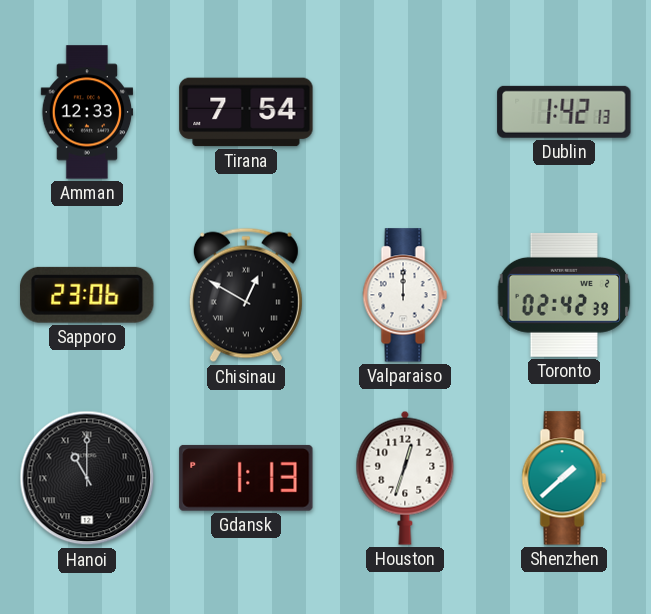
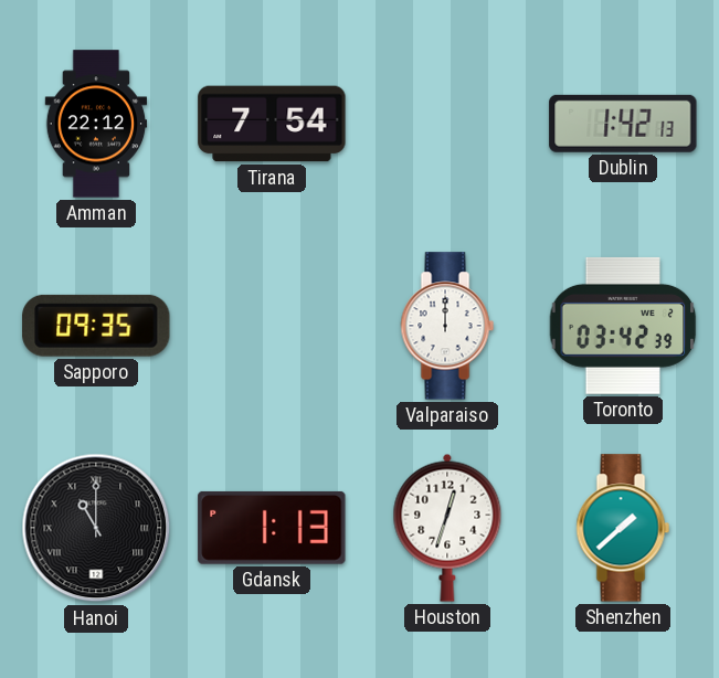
Amman: 12:33 -> 22:12
Sapporo: 23:06 -> 09:35
Chisinau: 12:50 -> none
Toronto: 02:42 -> 03:42
